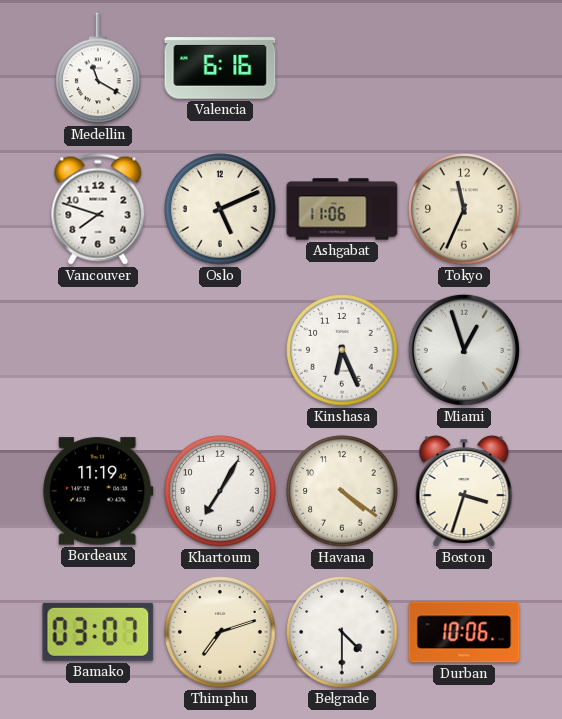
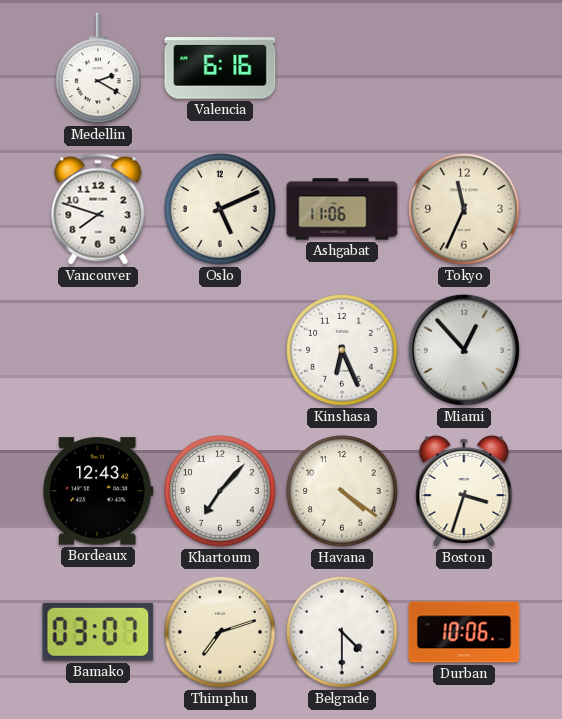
Medellin: 11:20 -> 2:20
Miami: 12:57 -> 12:53
Bordeaux: 11:19 -> 12:43
Khartoum: 7:05 -> 7:07
